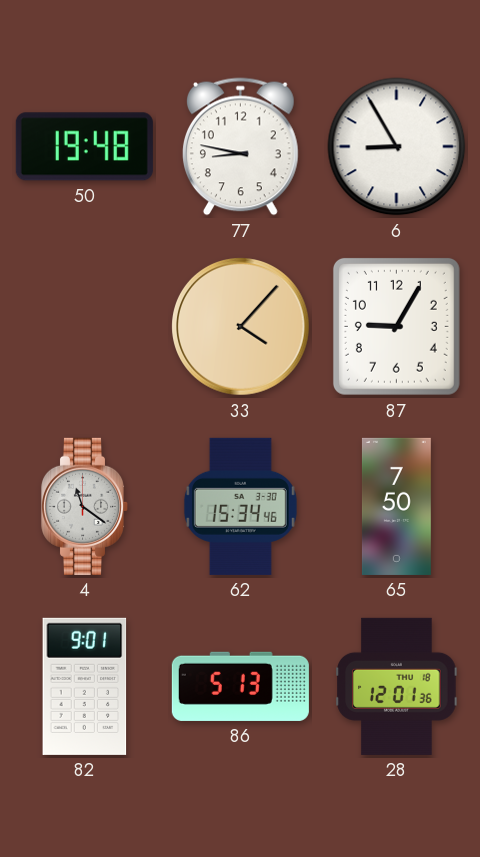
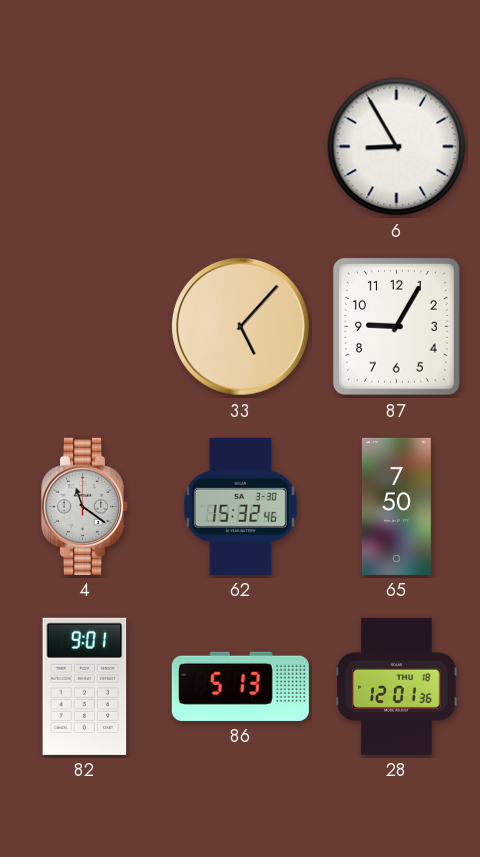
50: 19:48 -> none
77: 8:47 -> none
33: 4:07 -> 5:07
62: 15:34 -> 15:32
